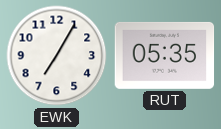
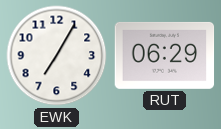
RUT: 05:35 -> 06:29
